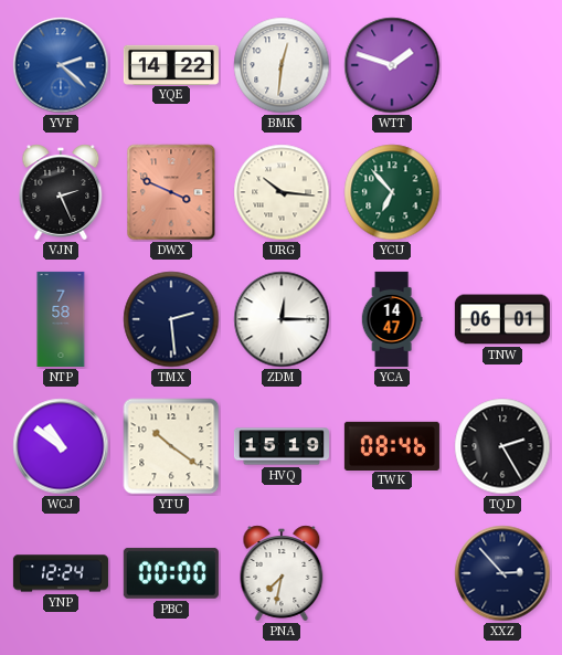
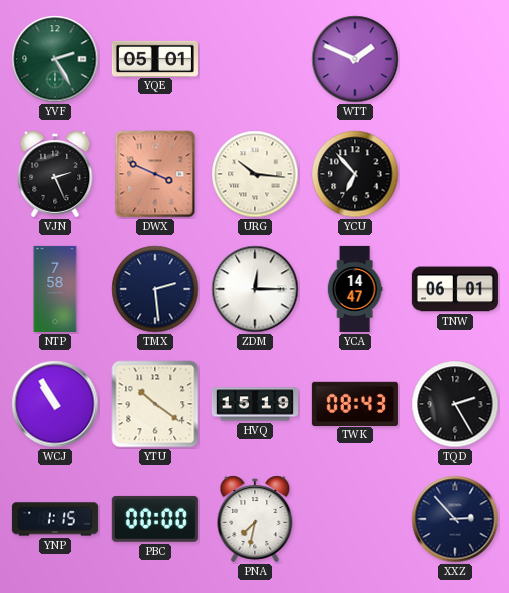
YVF: 2:22 -> 2:25
YVF dial: blue -> green
YQE: 14:22 -> 05:01
BMK: 12:31 -> none
WTT: 1:48 -> 1:49
YCU dial: green -> black
WCJ: 10:51 -> 10:55
TWK: 08:46 -> 08:43
YNP: 12:24 -> 1:15
